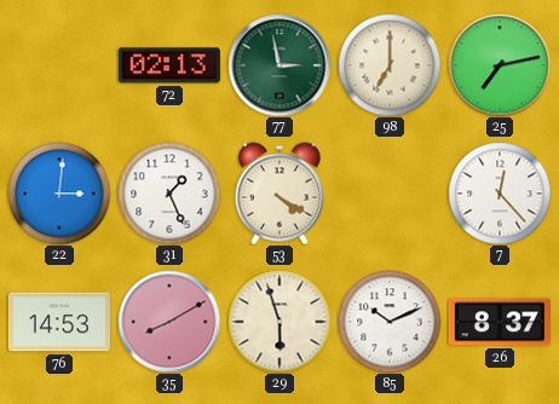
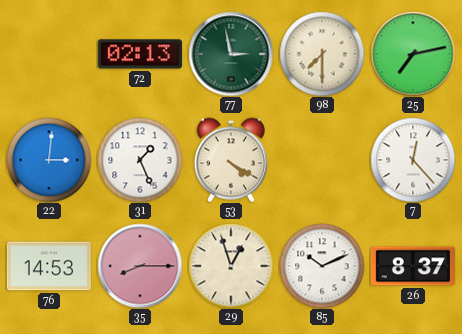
98: 7:00 -> 7:30
35: 8:10 -> 8:15
29: 5:57 -> 12:57
